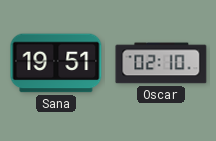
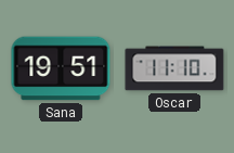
Oscar: 02:10 -> 11:10
